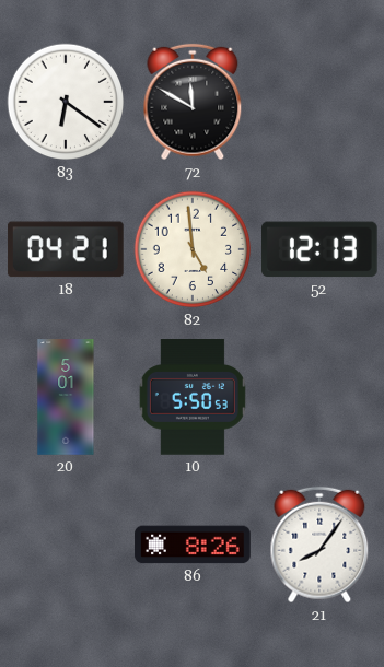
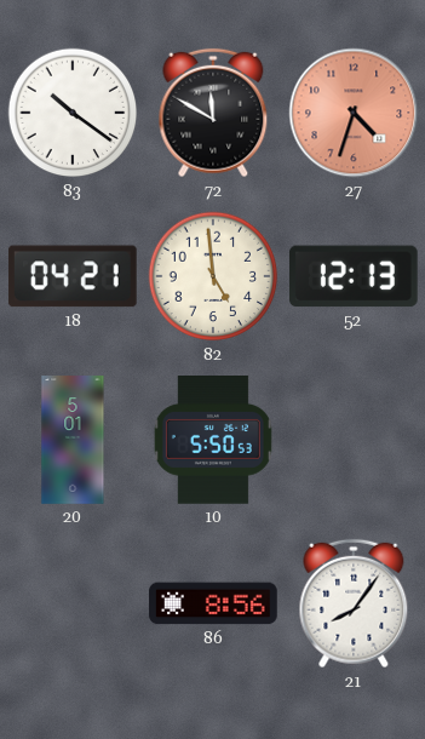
83: 6:21 -> 10:21
27: none -> 4:33
86: 8:26 -> 8:56
